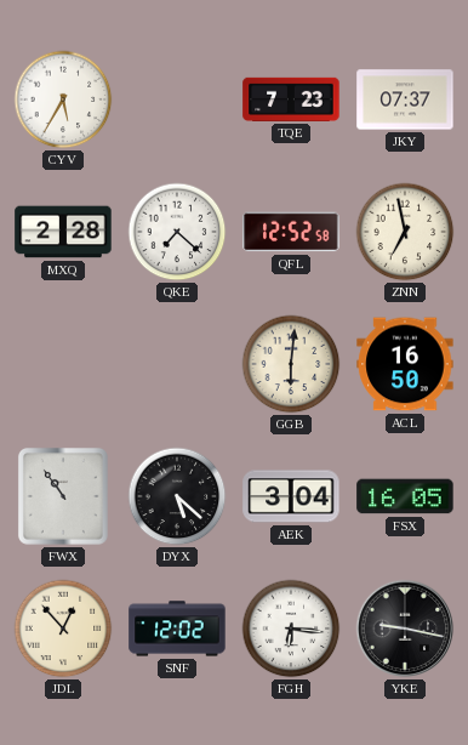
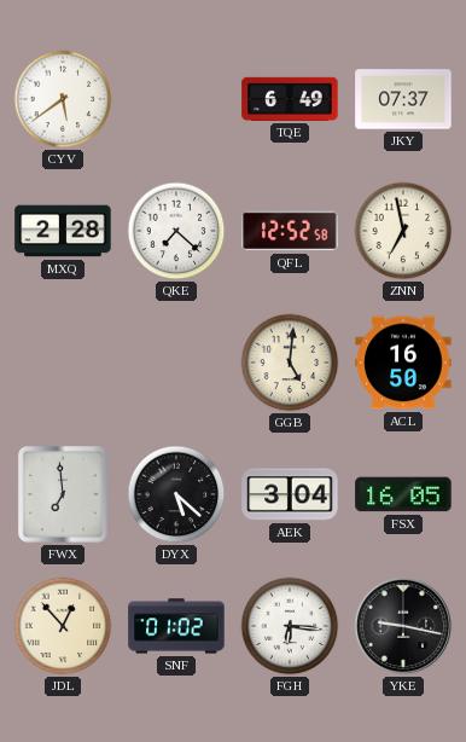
CYV: 5:35 -> 5:39
TQE: 7:23 -> 6:49
GGB: 6:01 -> 5:01
FWX: 10:54 -> 6:59
SNF: 12:02 -> 01:02
